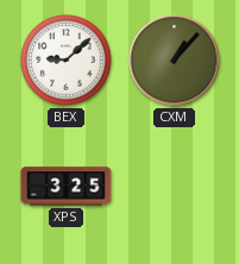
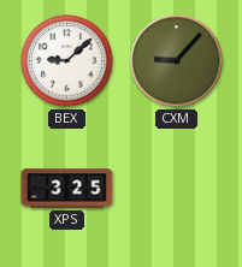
CXM: 1:07 -> 9:07
